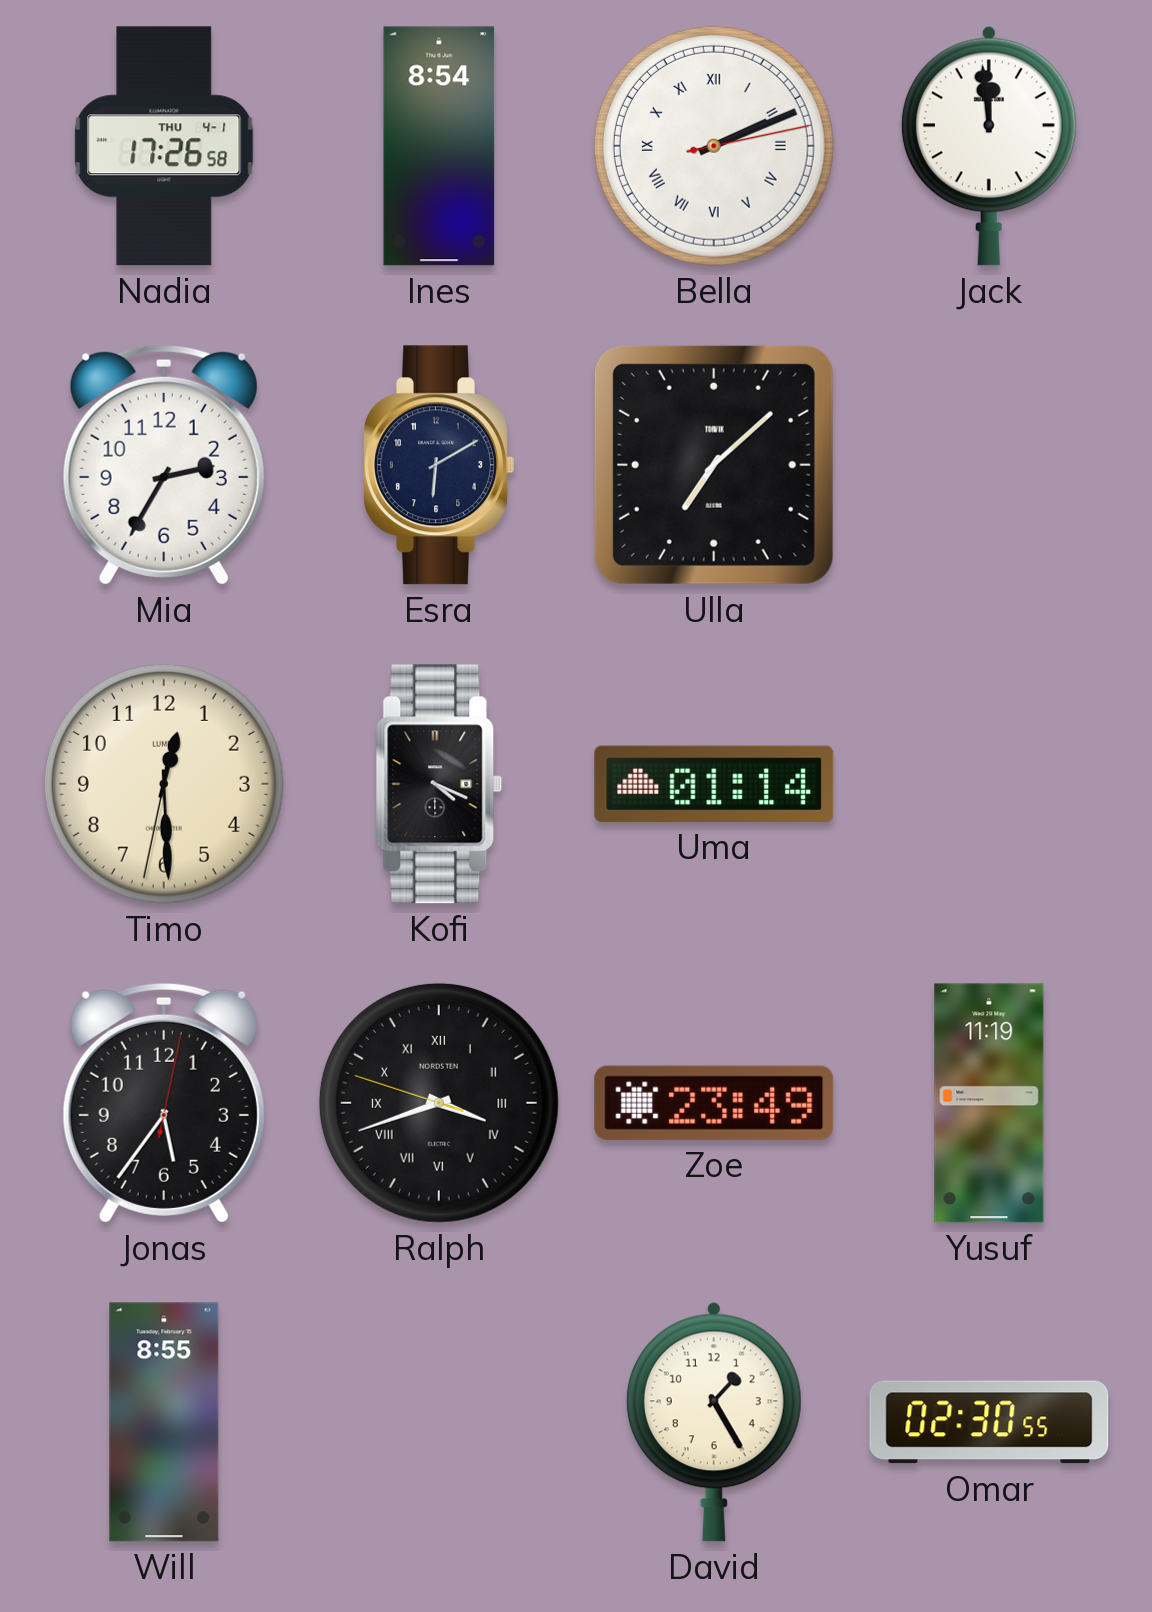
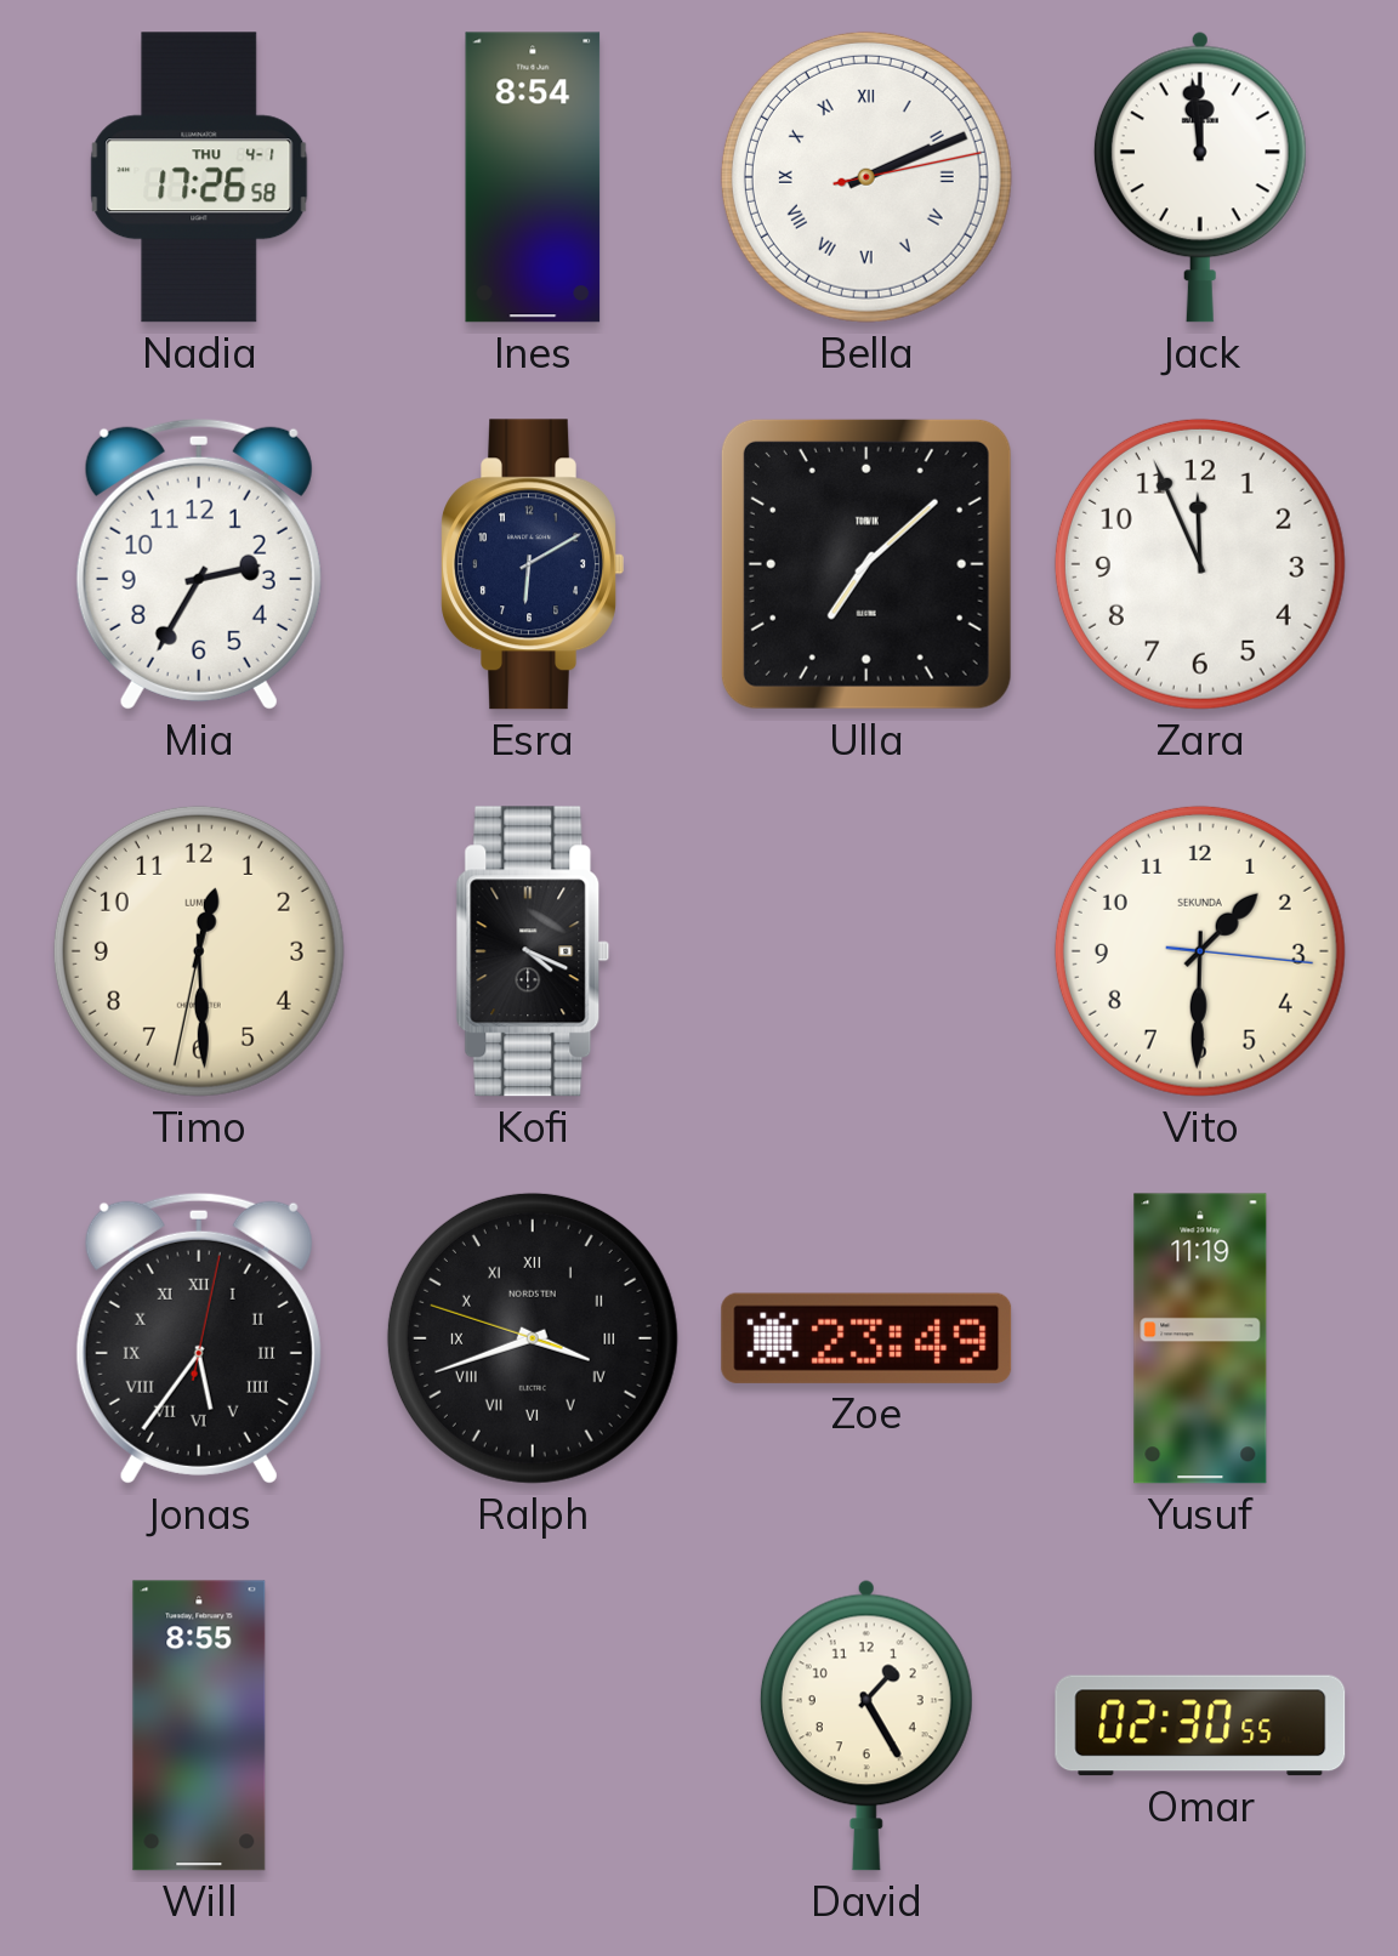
Zara: none -> 11:56
Uma: 01:14 -> none
Vito: none -> 1:30
Jonas numerals: Arabic -> Roman
